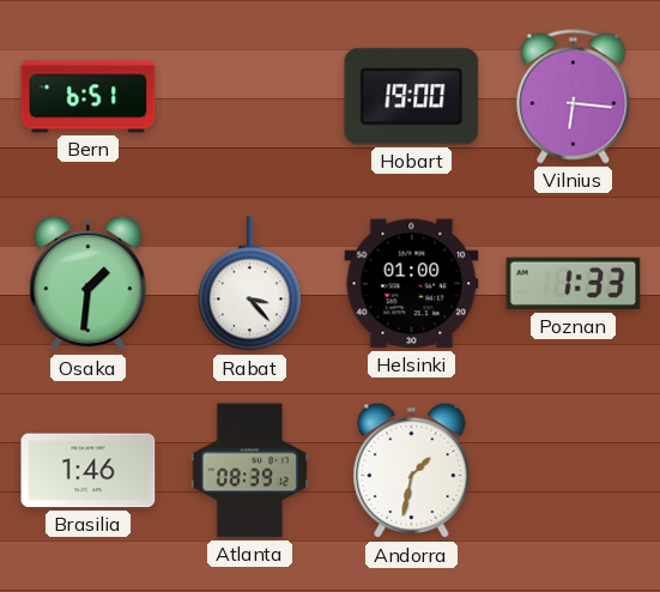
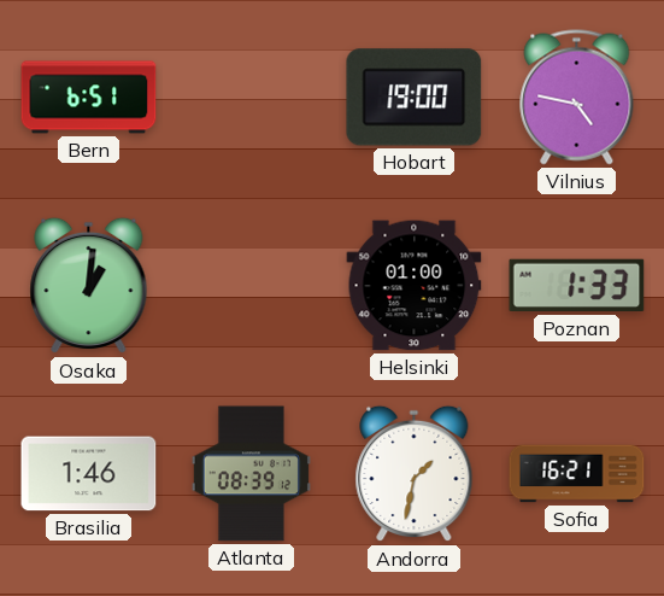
Vilnius: 6:16 -> 4:47
Osaka: 1:31 -> 1:01
Rabat: 3:23 -> none
Sofia: none -> 16:21
